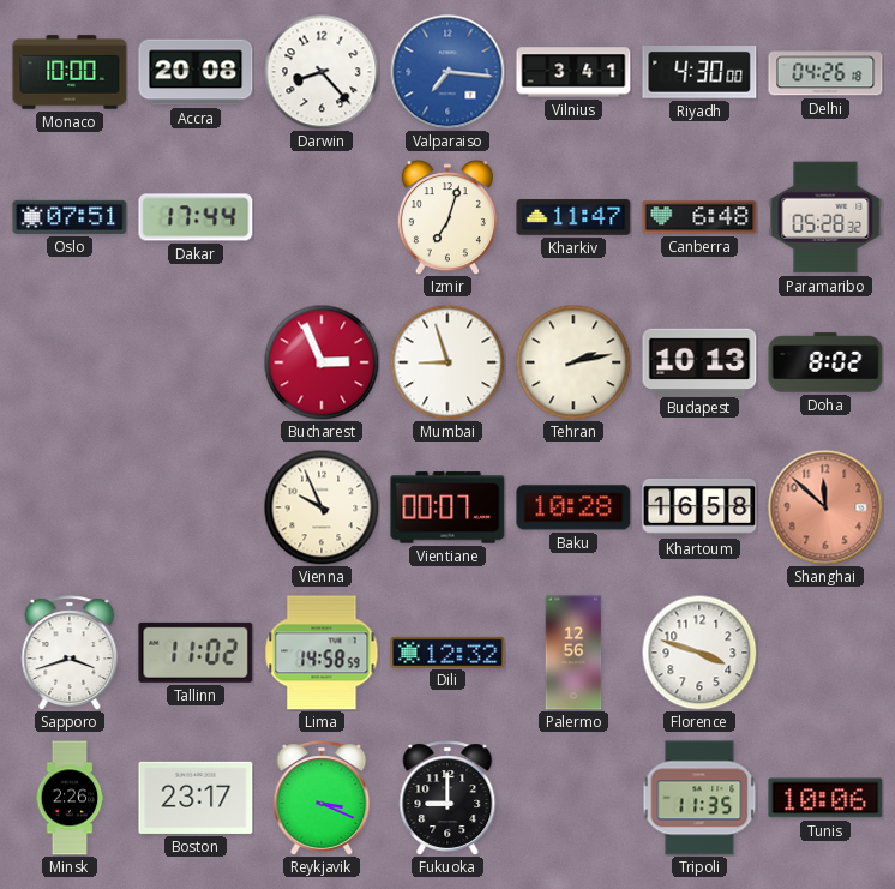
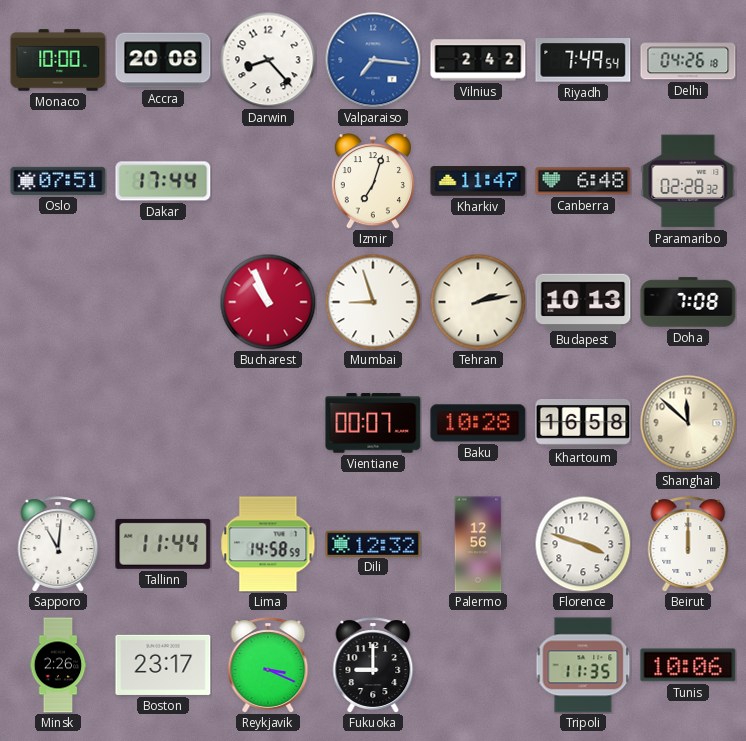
Vilnius: 3:41 -> 2:42
Riyadh: 4:30 -> 7:49
Paramaribo: 05:28 -> 02:28
Bucharest: 2:56 -> 10:56
Doha: 8:02 -> 7:08
Vienna: 9:56 -> none
Shanghai dial: salmon -> cream
Sapporo: 3:42 -> 11:01
Tallinn: 11:02 -> 11:44
Beirut: none -> 12:00
